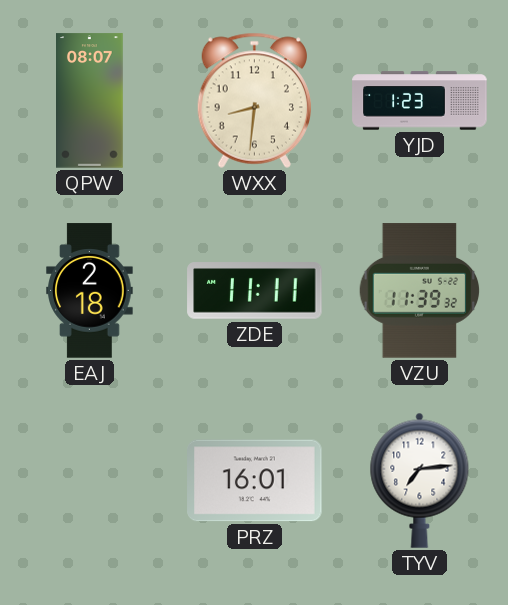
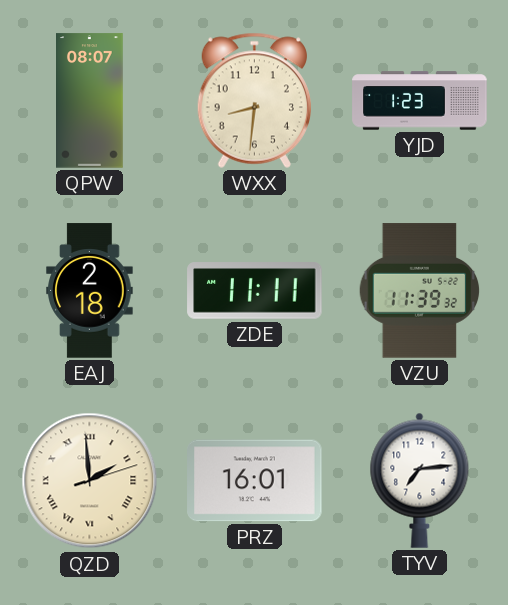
QZD: none -> 1:59
